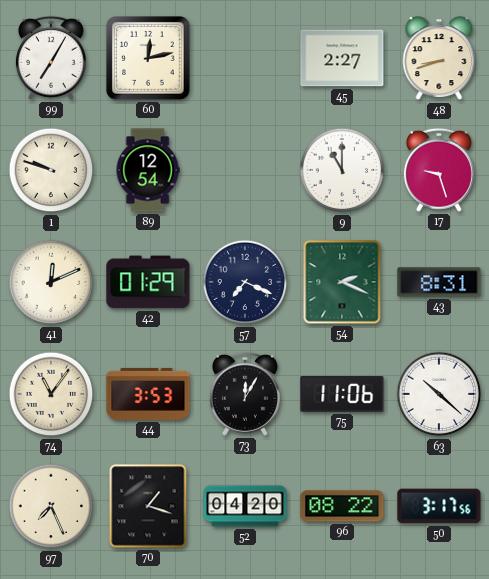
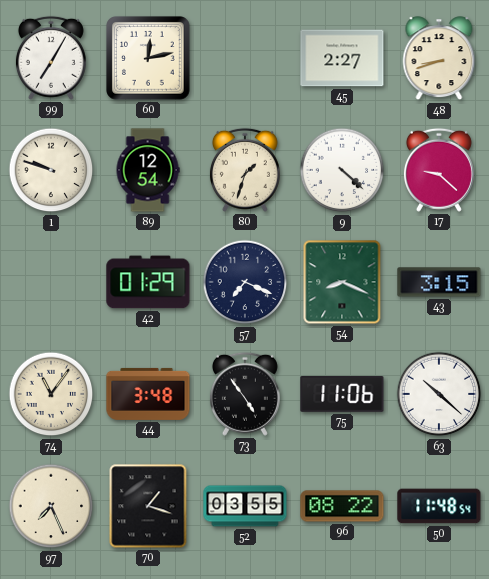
80: none -> 1:33
9: 11:00 -> 4:22
17: 9:27 -> 9:22
41: 12:11 -> none
54: 2:19 -> 8:19
43: 8:31 -> 3:15
44: 3:53 -> 3:48
73: 12:05 -> 4:54
52: 04:20 -> 03:55
50: 3:17 -> 11:48
